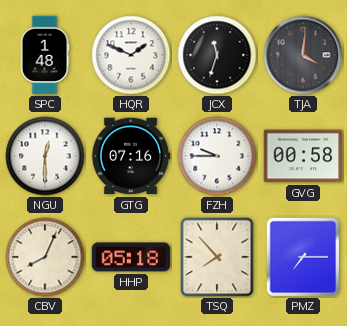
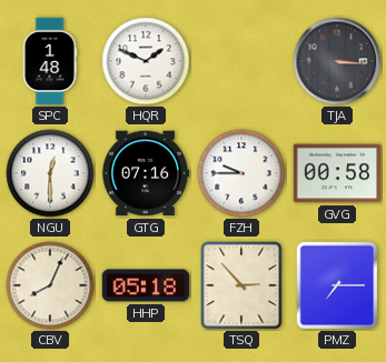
JCX: 11:33 -> none
TJA: 4:01 -> 3:16
TSQ: 7:53 -> 2:53
